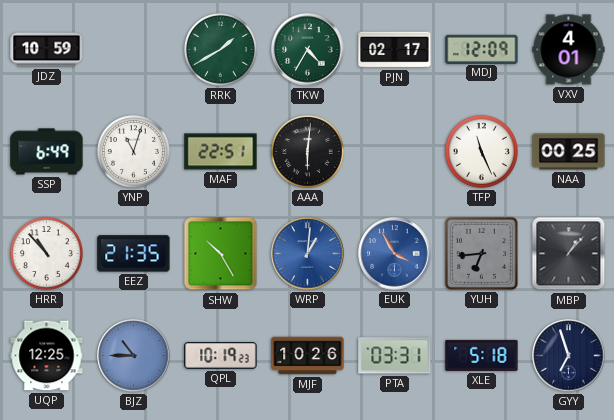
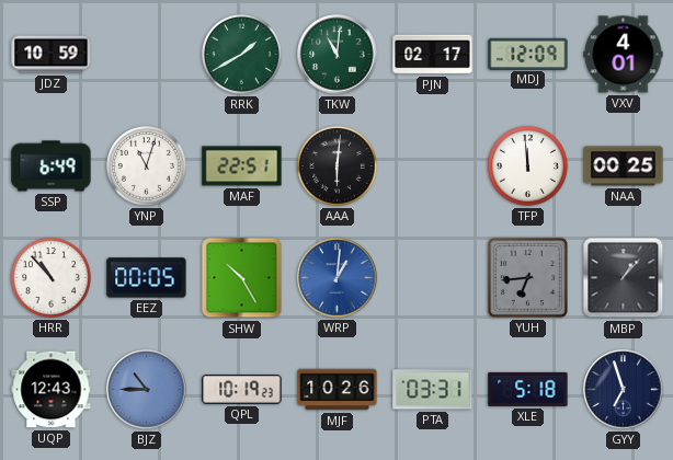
TKW: 4:35 -> 11:01
TFP: 11:26 -> 11:59
EEZ: 21:35 -> 00:05
EUK: 3:55 -> none
UQP: 12:25 -> 12:43
